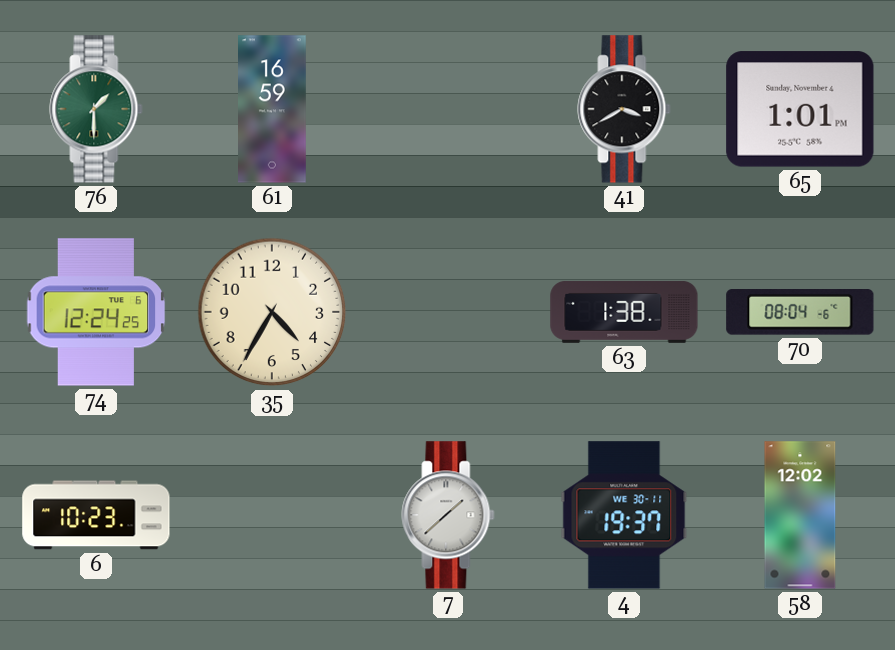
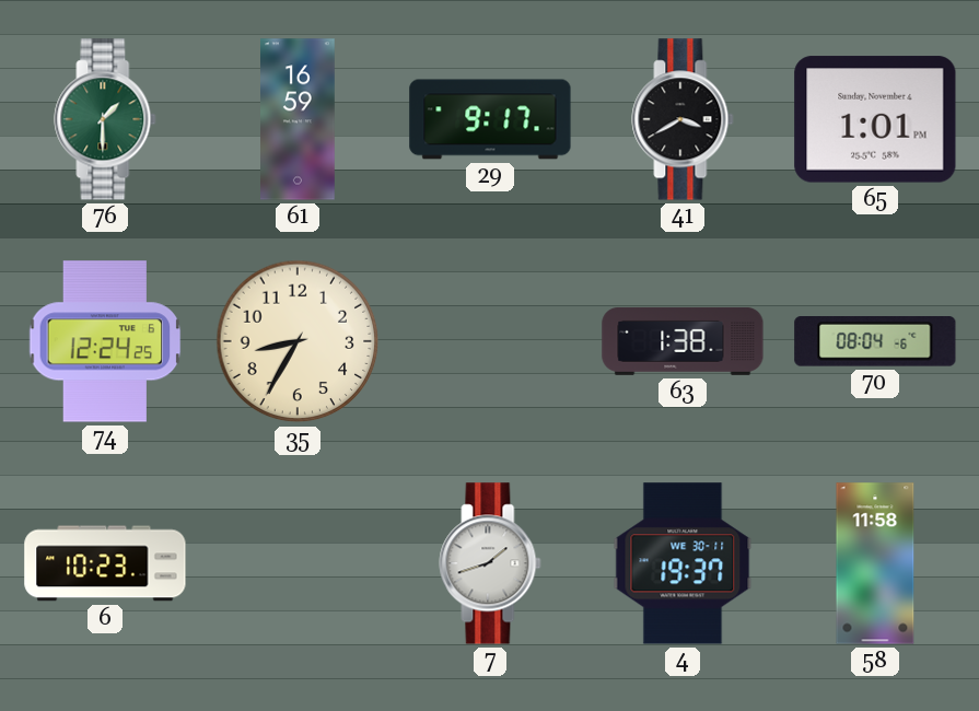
29: none -> 9:17
35: 4:35 -> 8:35
7: 1:38 -> 1:42
58: 12:02 -> 11:58
